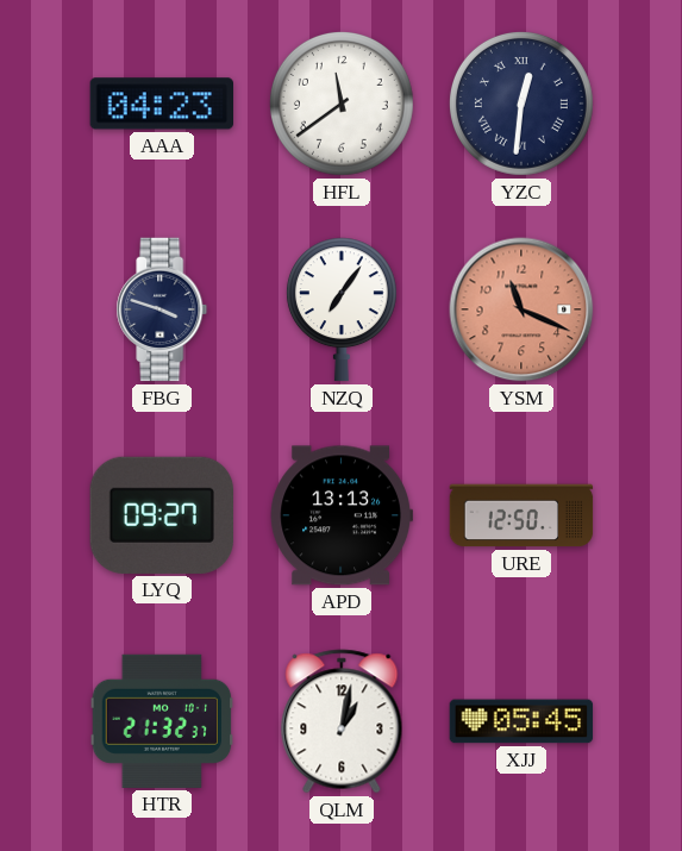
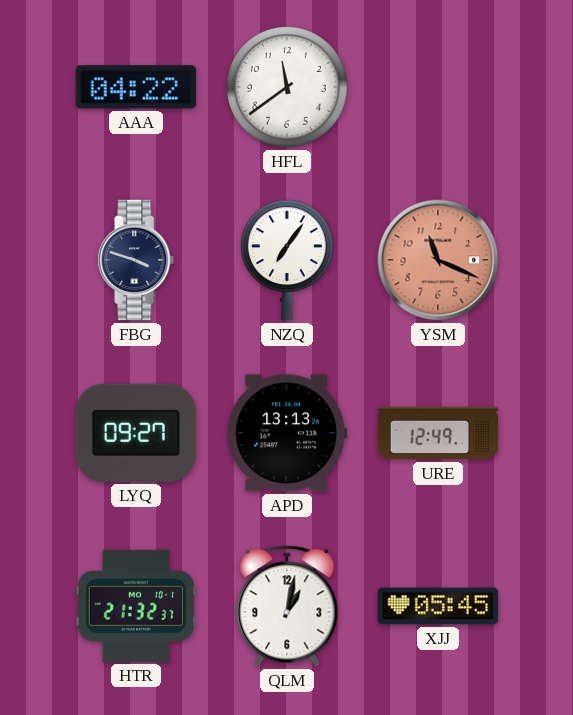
AAA: 04:23 -> 04:22
YZC: 12:31 -> none
URE: 12:50 -> 12:49
